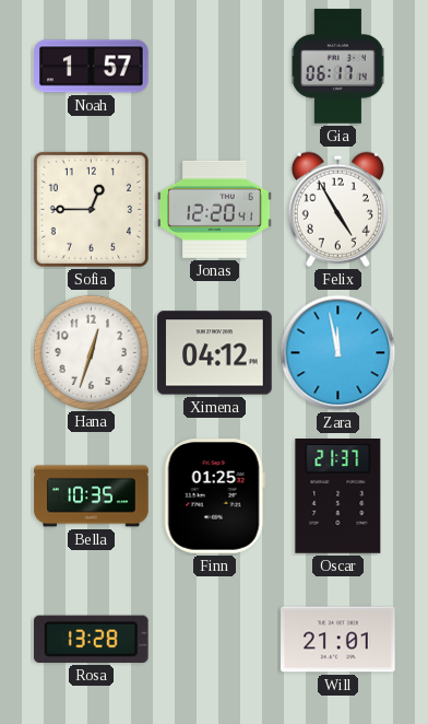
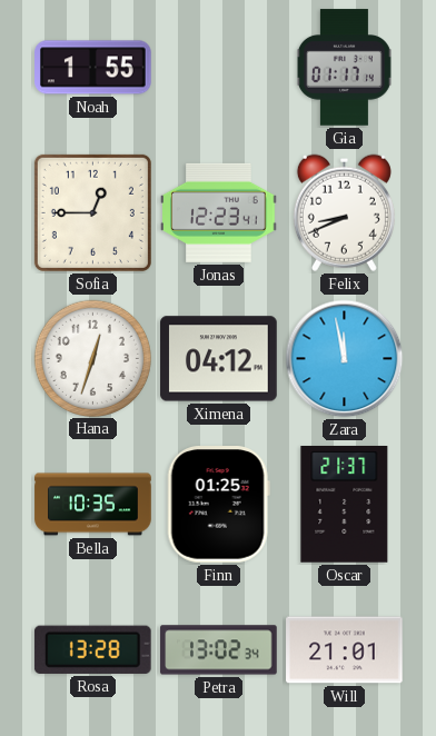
Noah: 1:57 -> 1:55
Gia: 06:17 -> 01:17
Jonas: 12:20 -> 12:23
Felix: 4:55 -> 8:41
Petra: none -> 13:02
